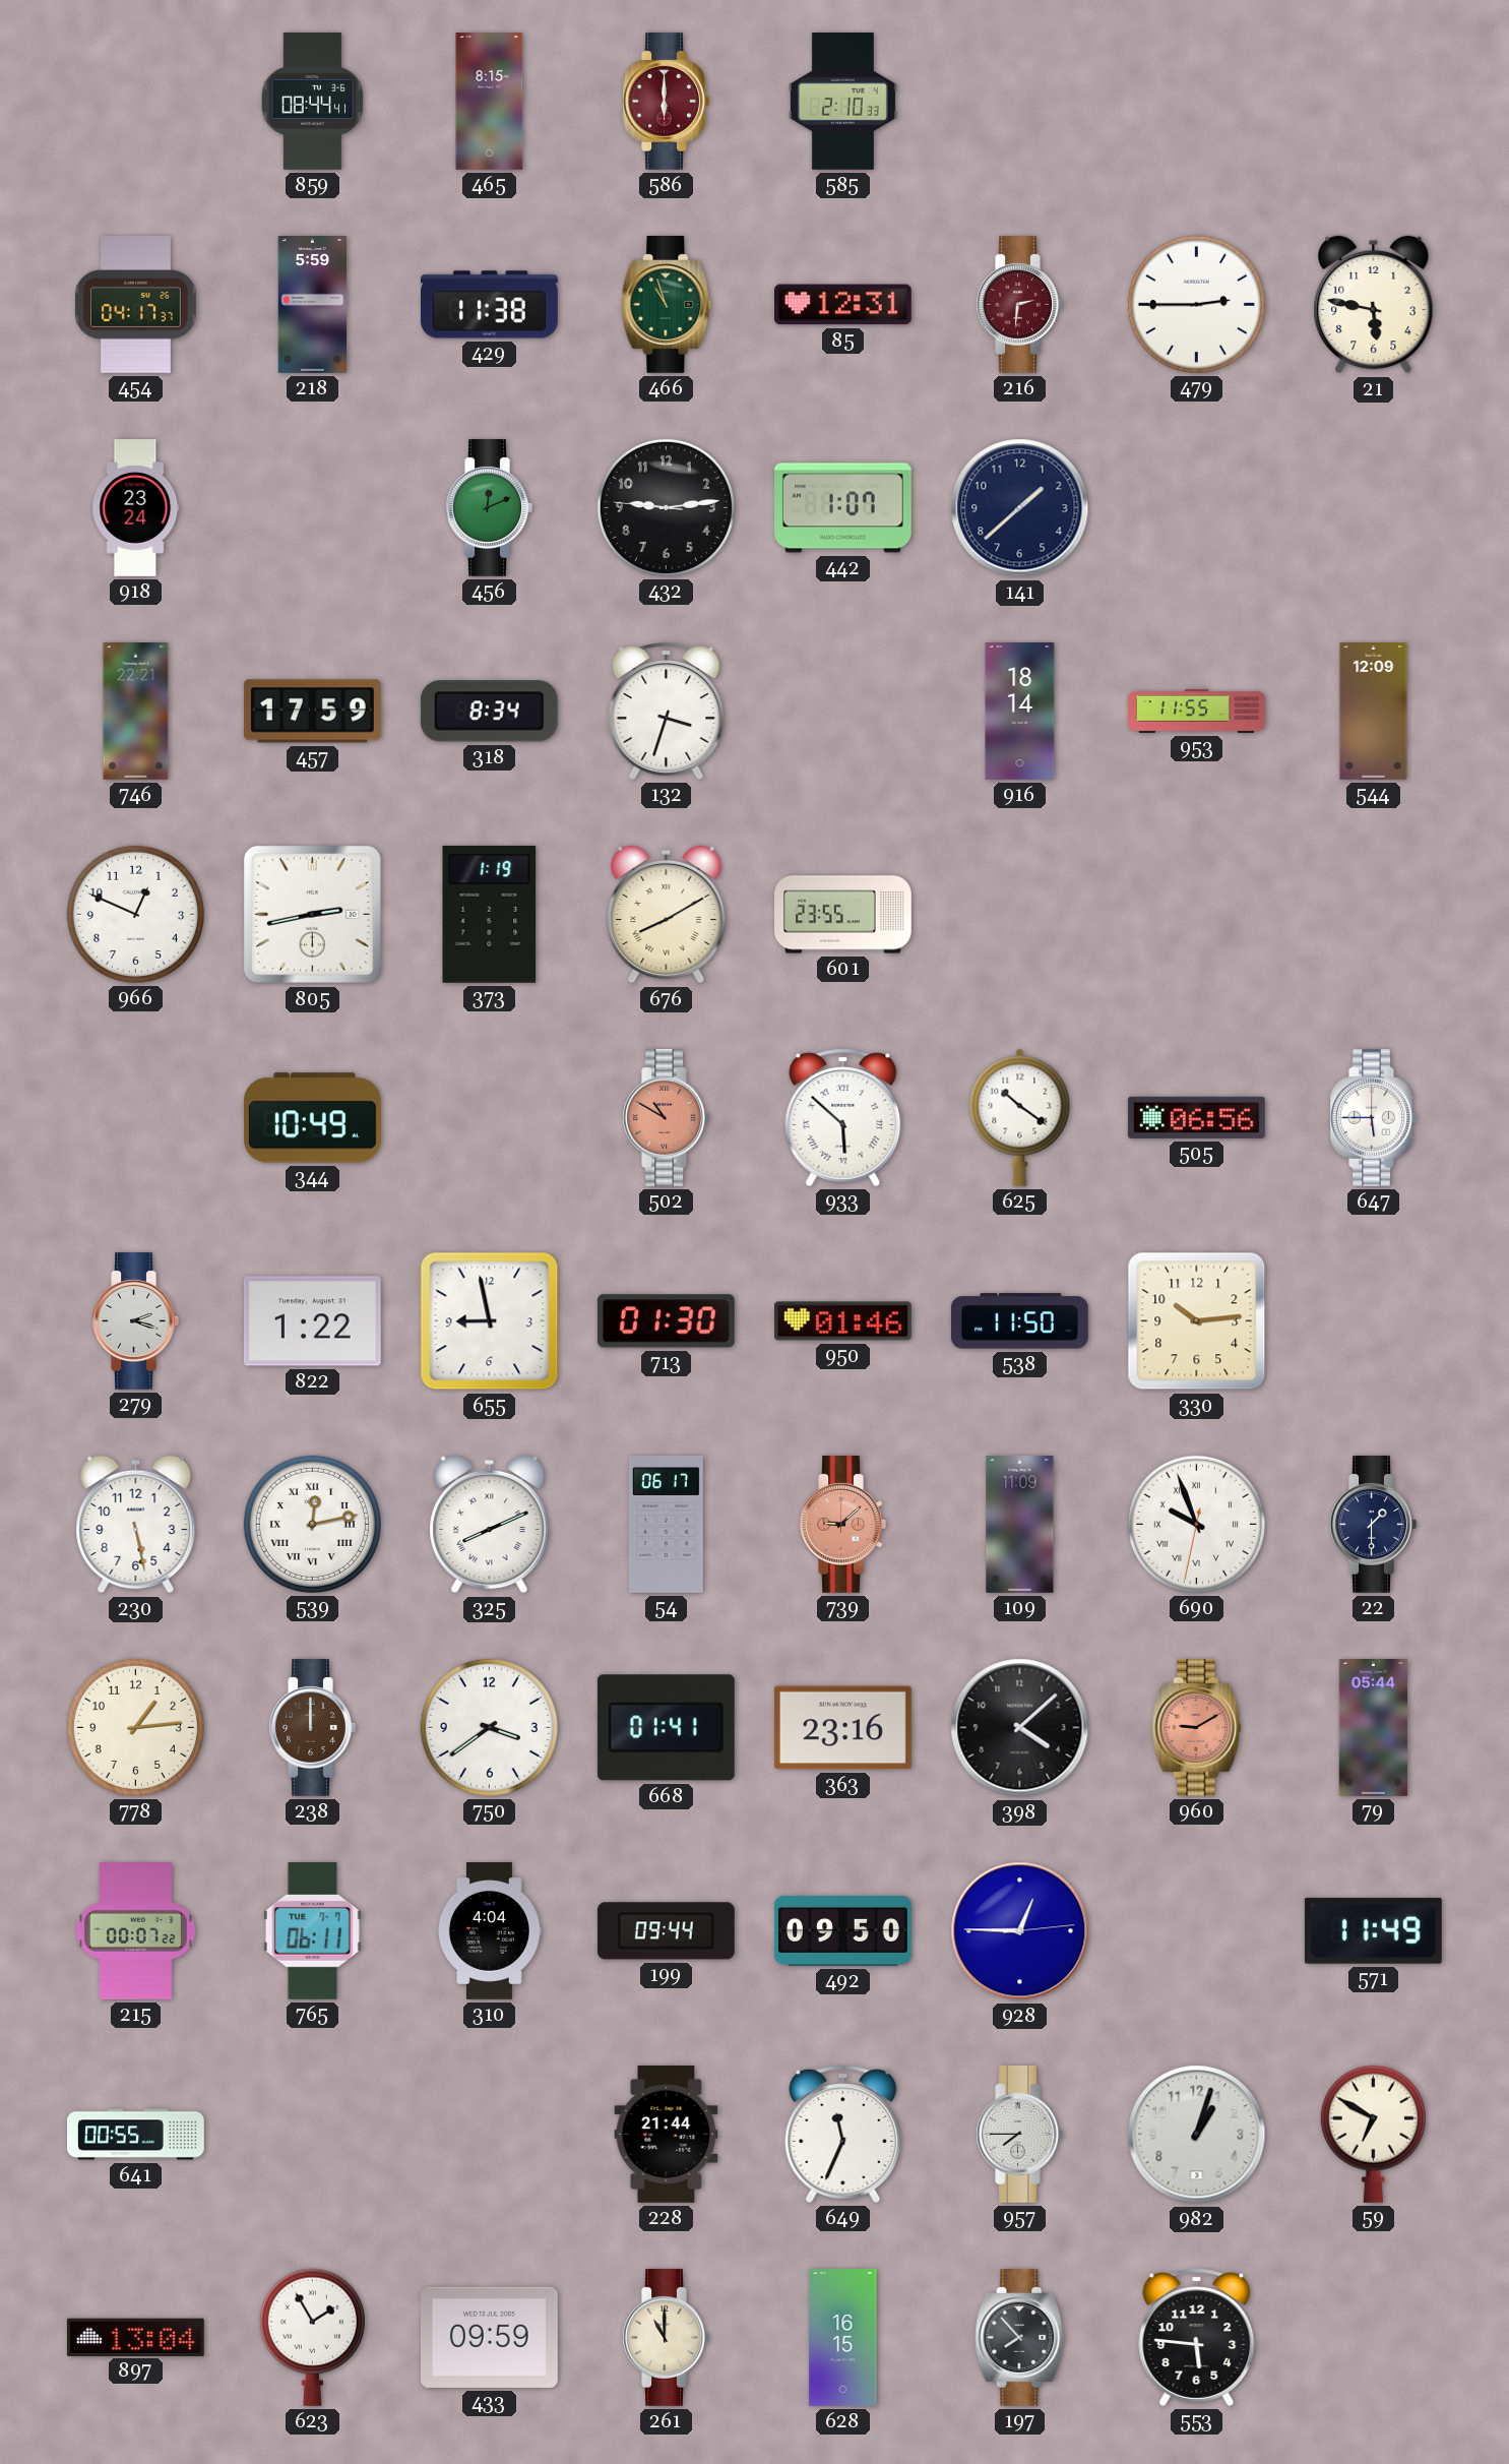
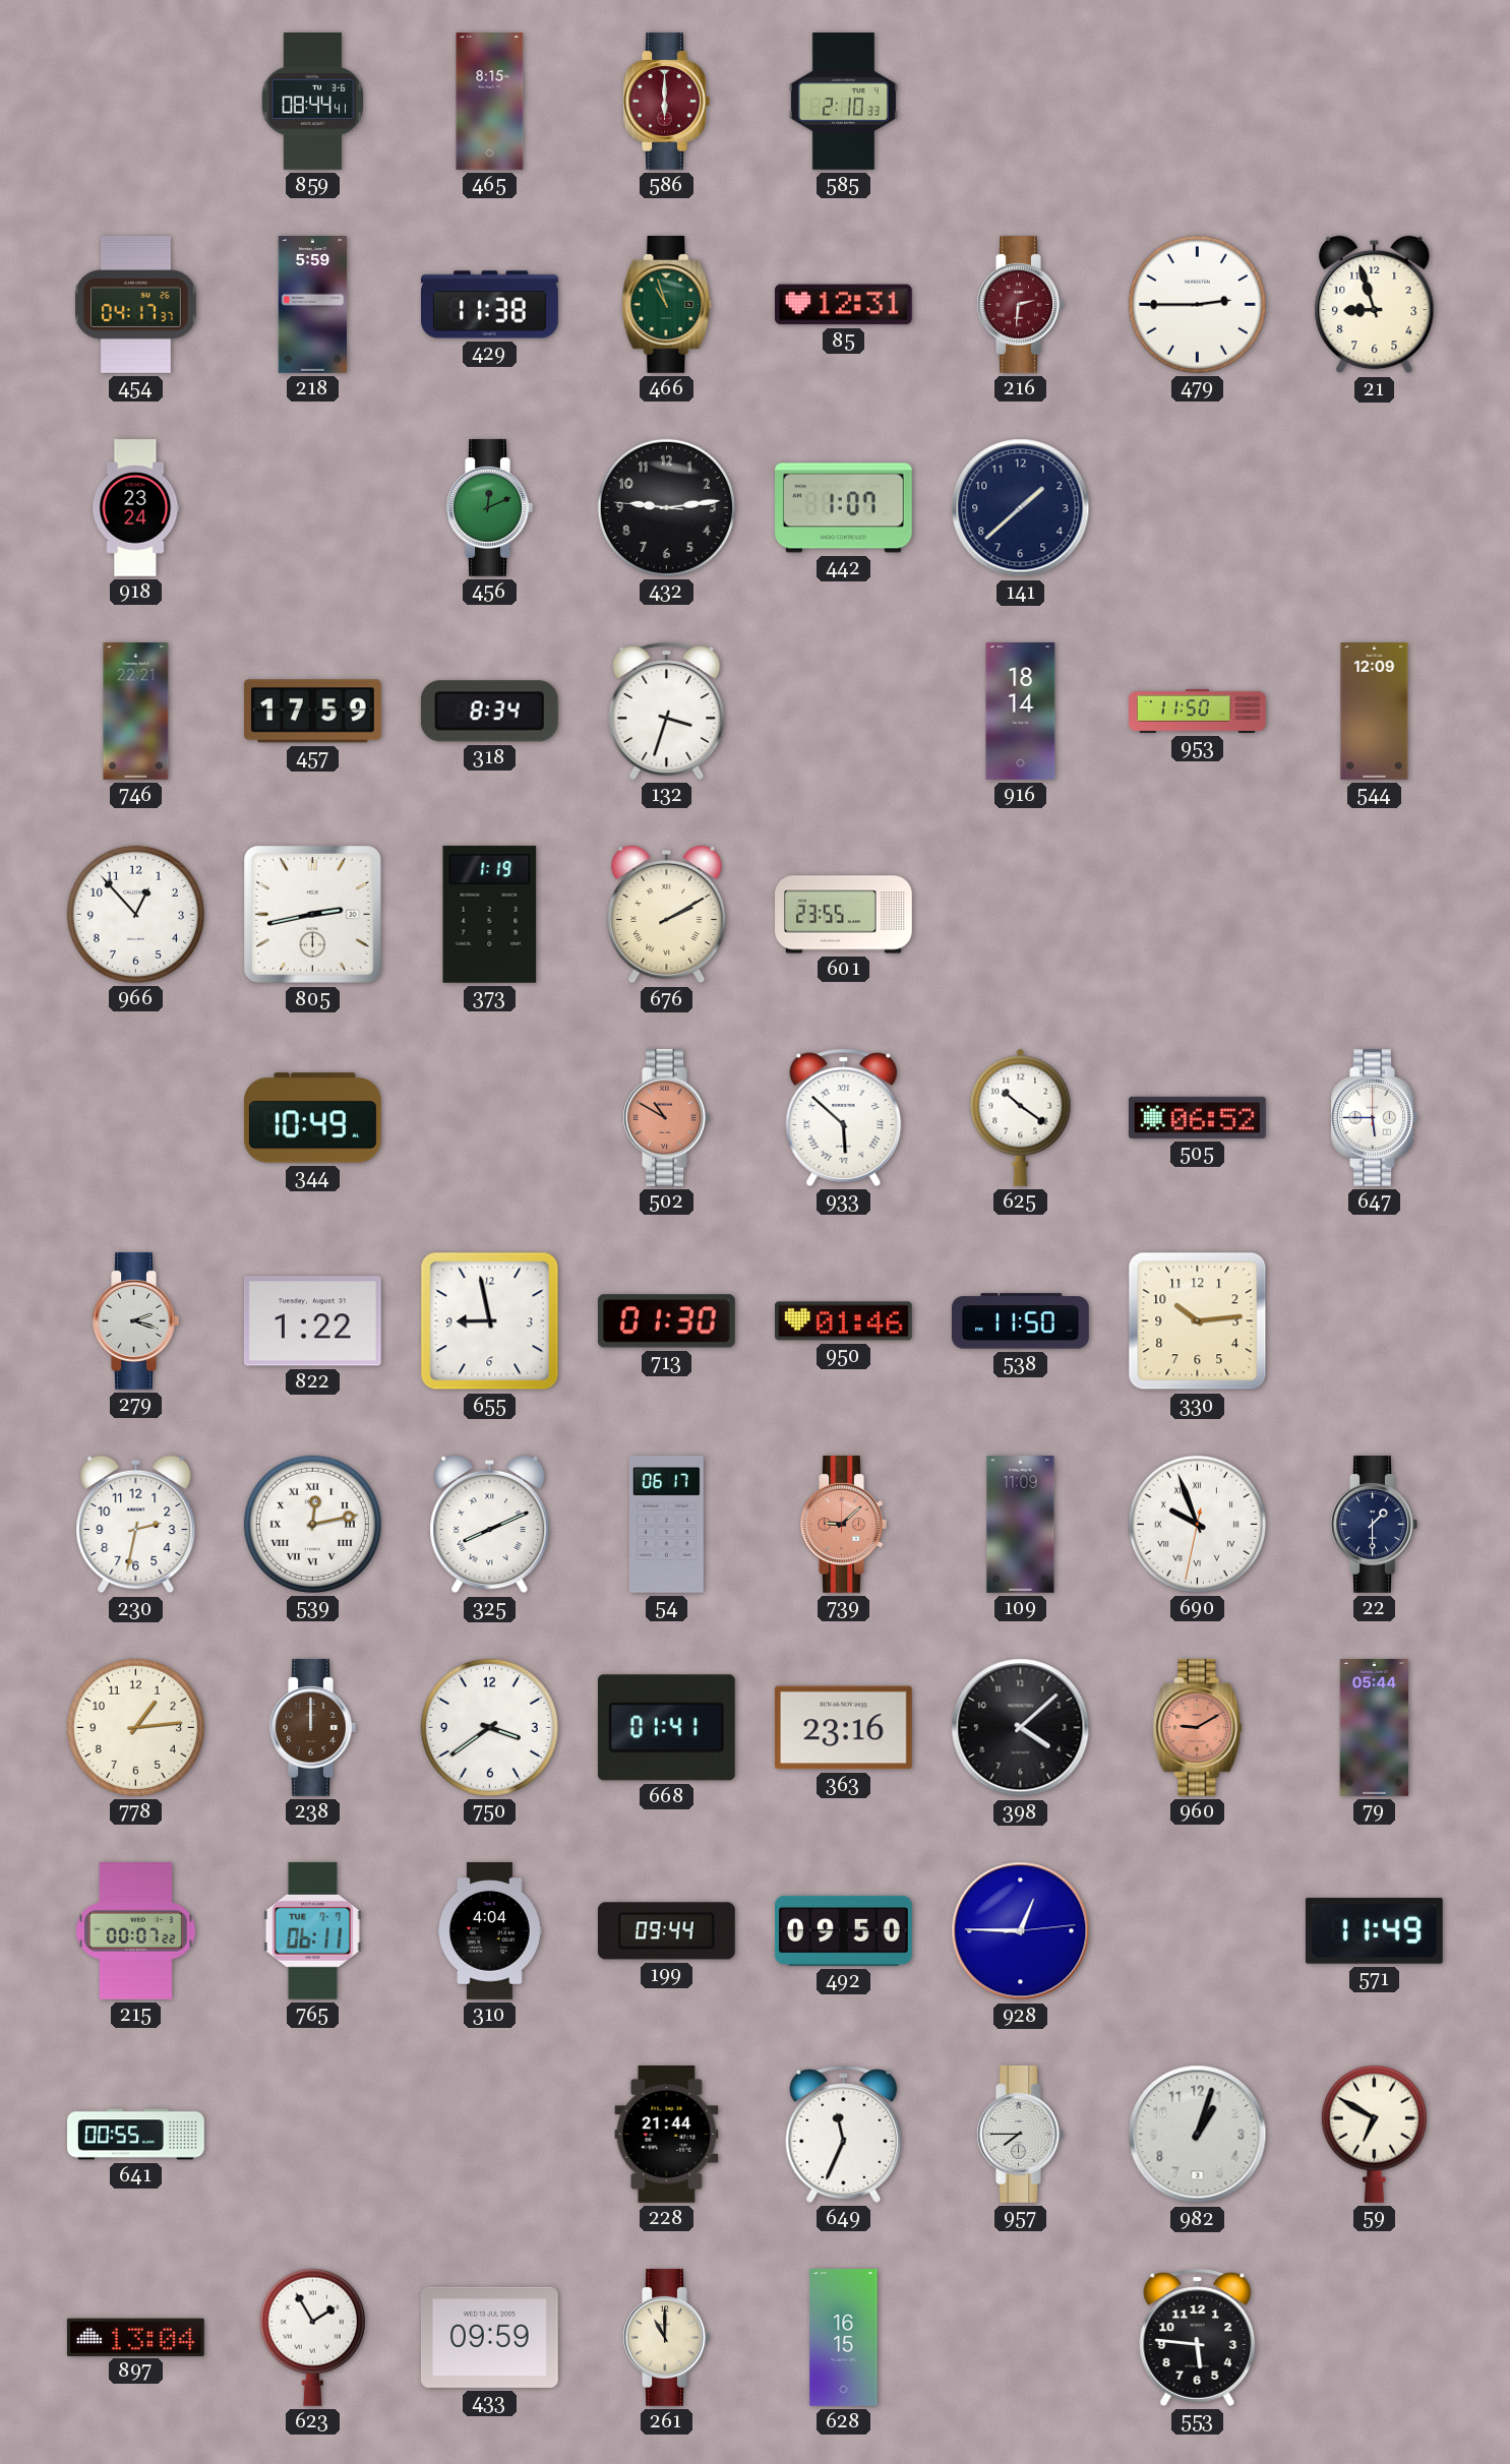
21: 5:47 -> 8:57
953: 11:55 -> 11:50
966: 12:49 -> 12:53
676: 8:10 -> 2:10
505: 06:56 -> 06:52
230: 5:28 -> 2:32
197: 7:53 -> none
